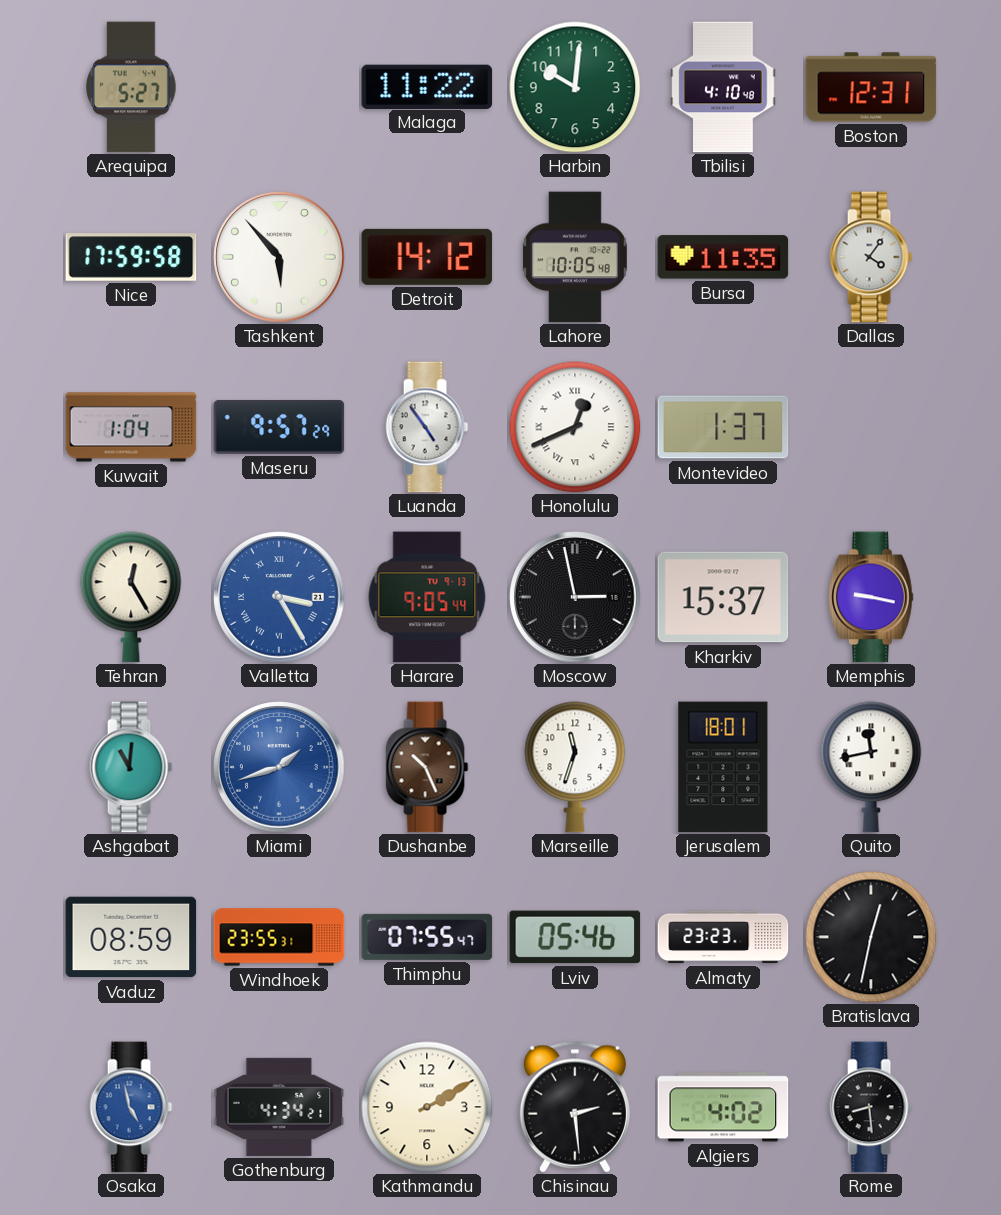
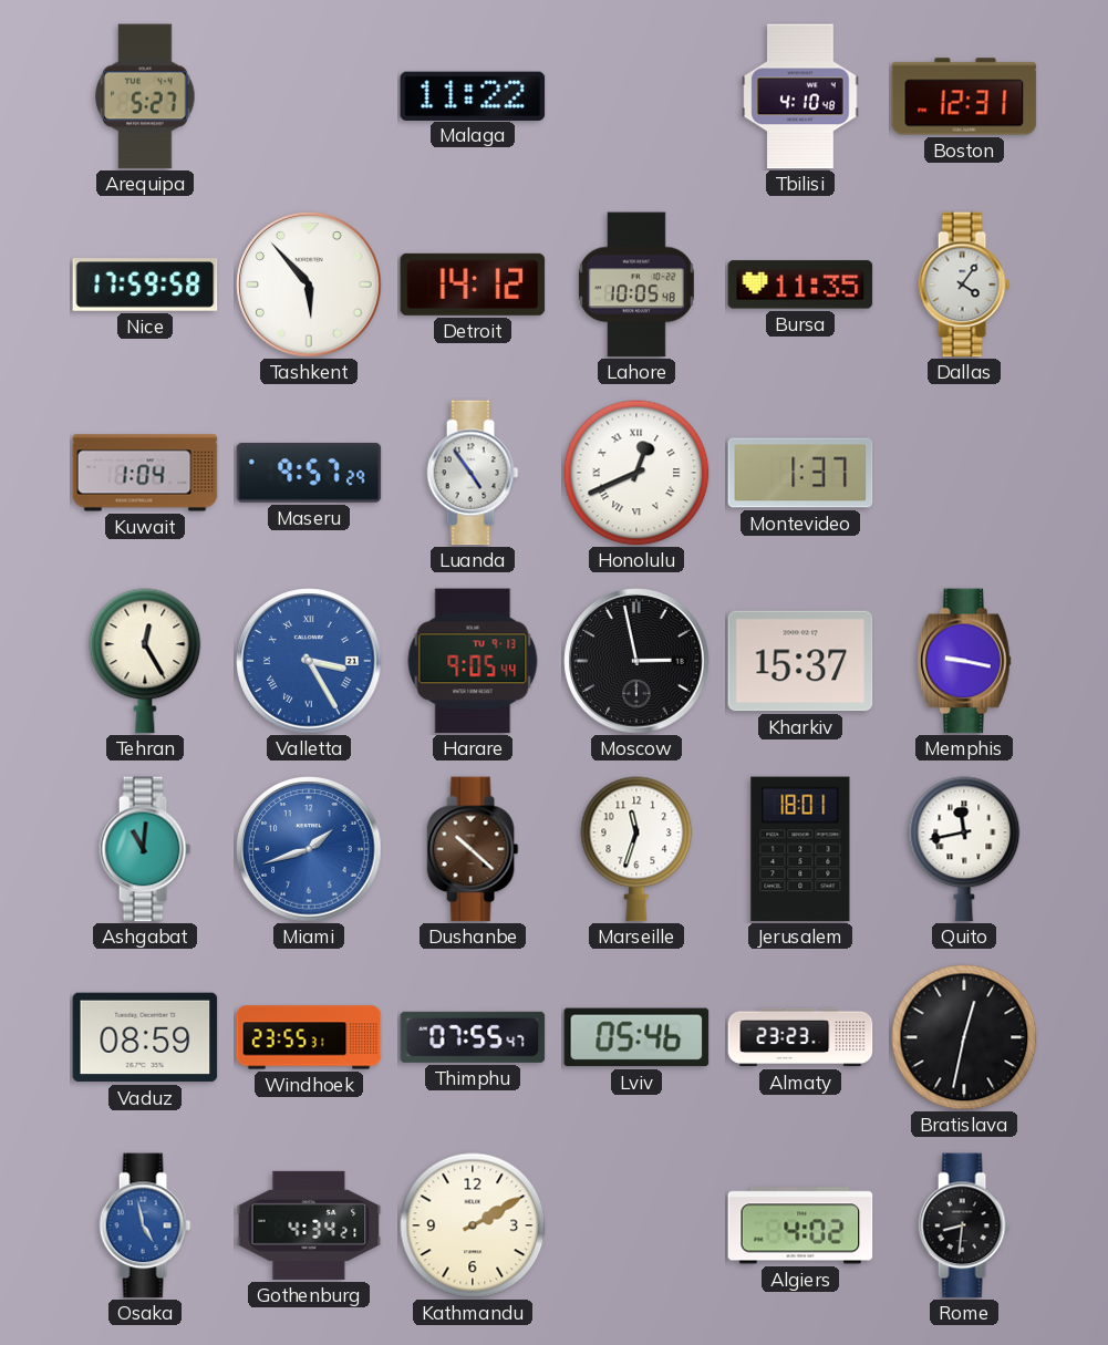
Harbin: 10:01 -> none
Dushanbe: 10:26 -> 10:22
Chisinau: 2:29 -> none
Rome: 8:29 -> 8:31
